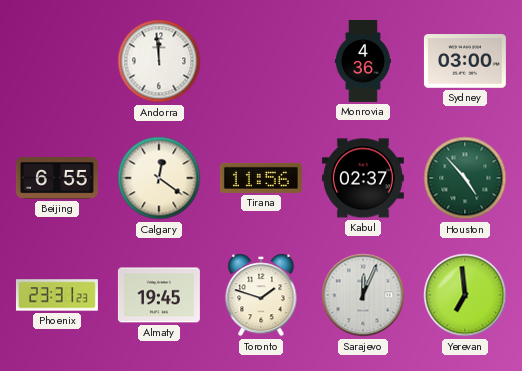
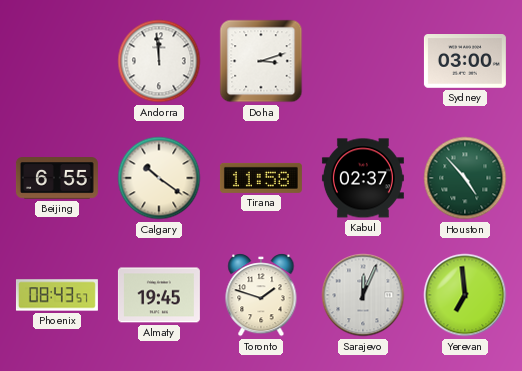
Doha: none -> 3:12
Monrovia: 4:36 -> none
Calgary: 12:21 -> 10:21
Tirana: 11:56 -> 11:58
Phoenix: 23:31 -> 08:43
